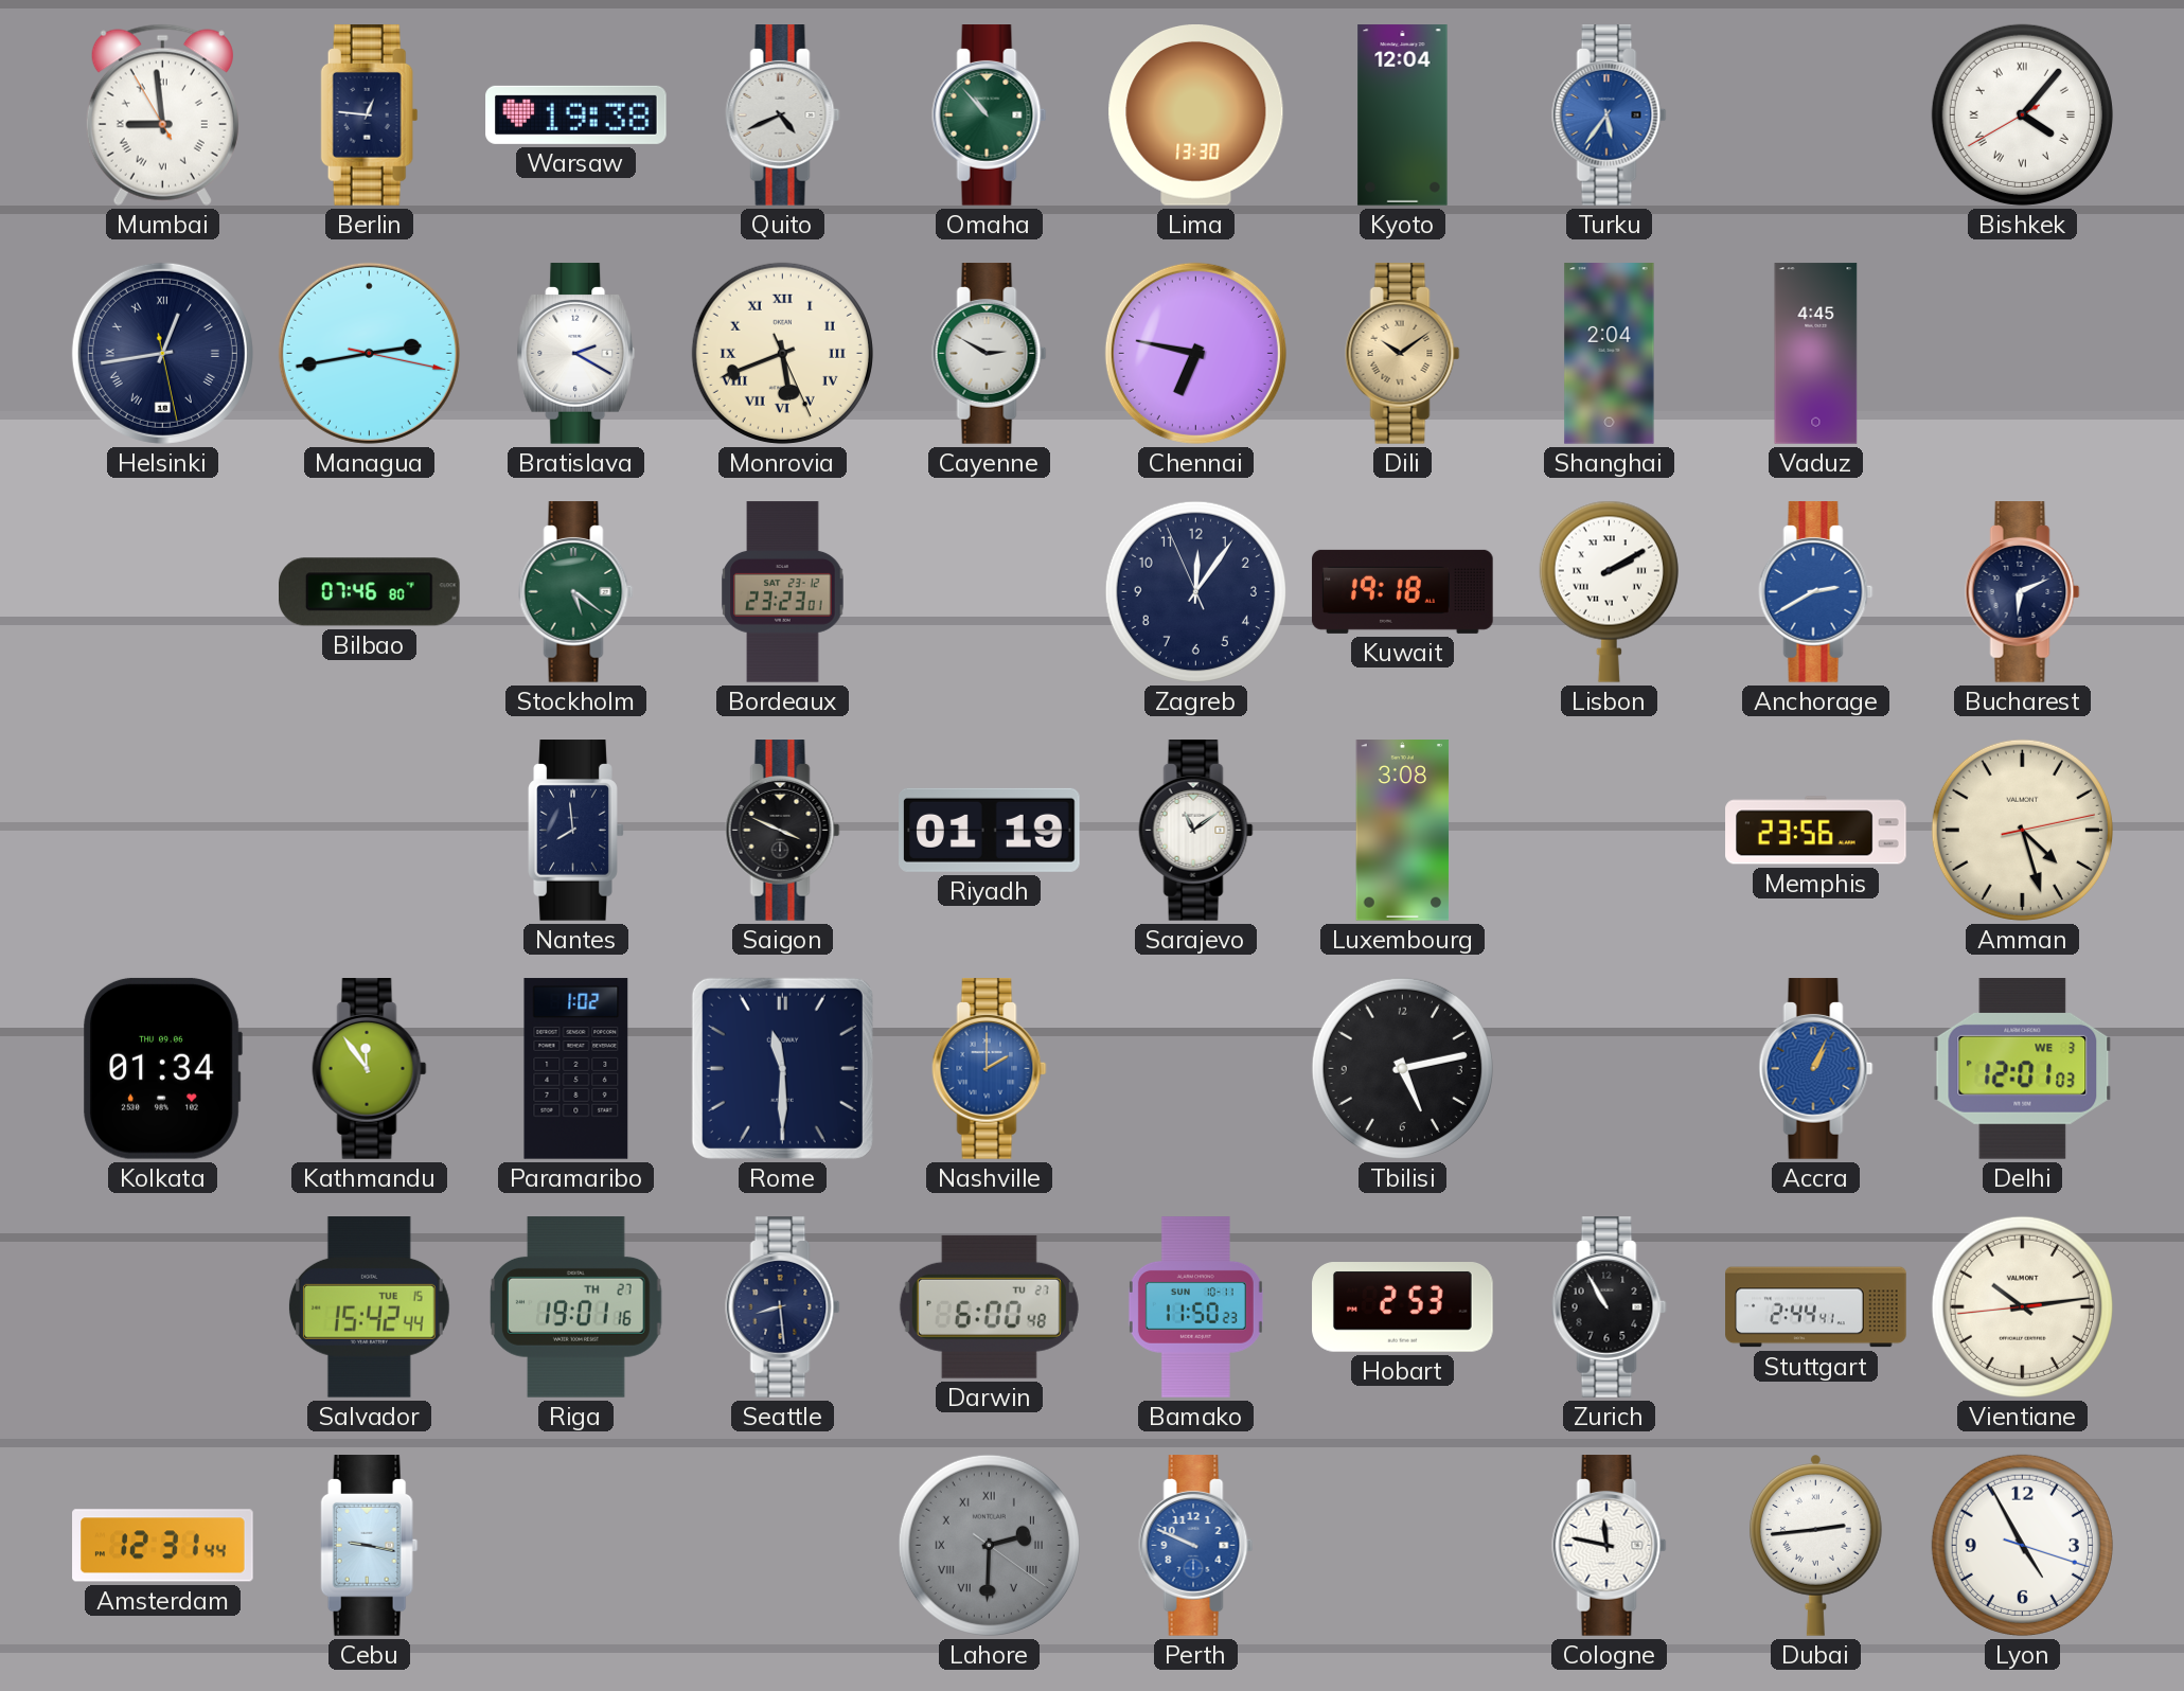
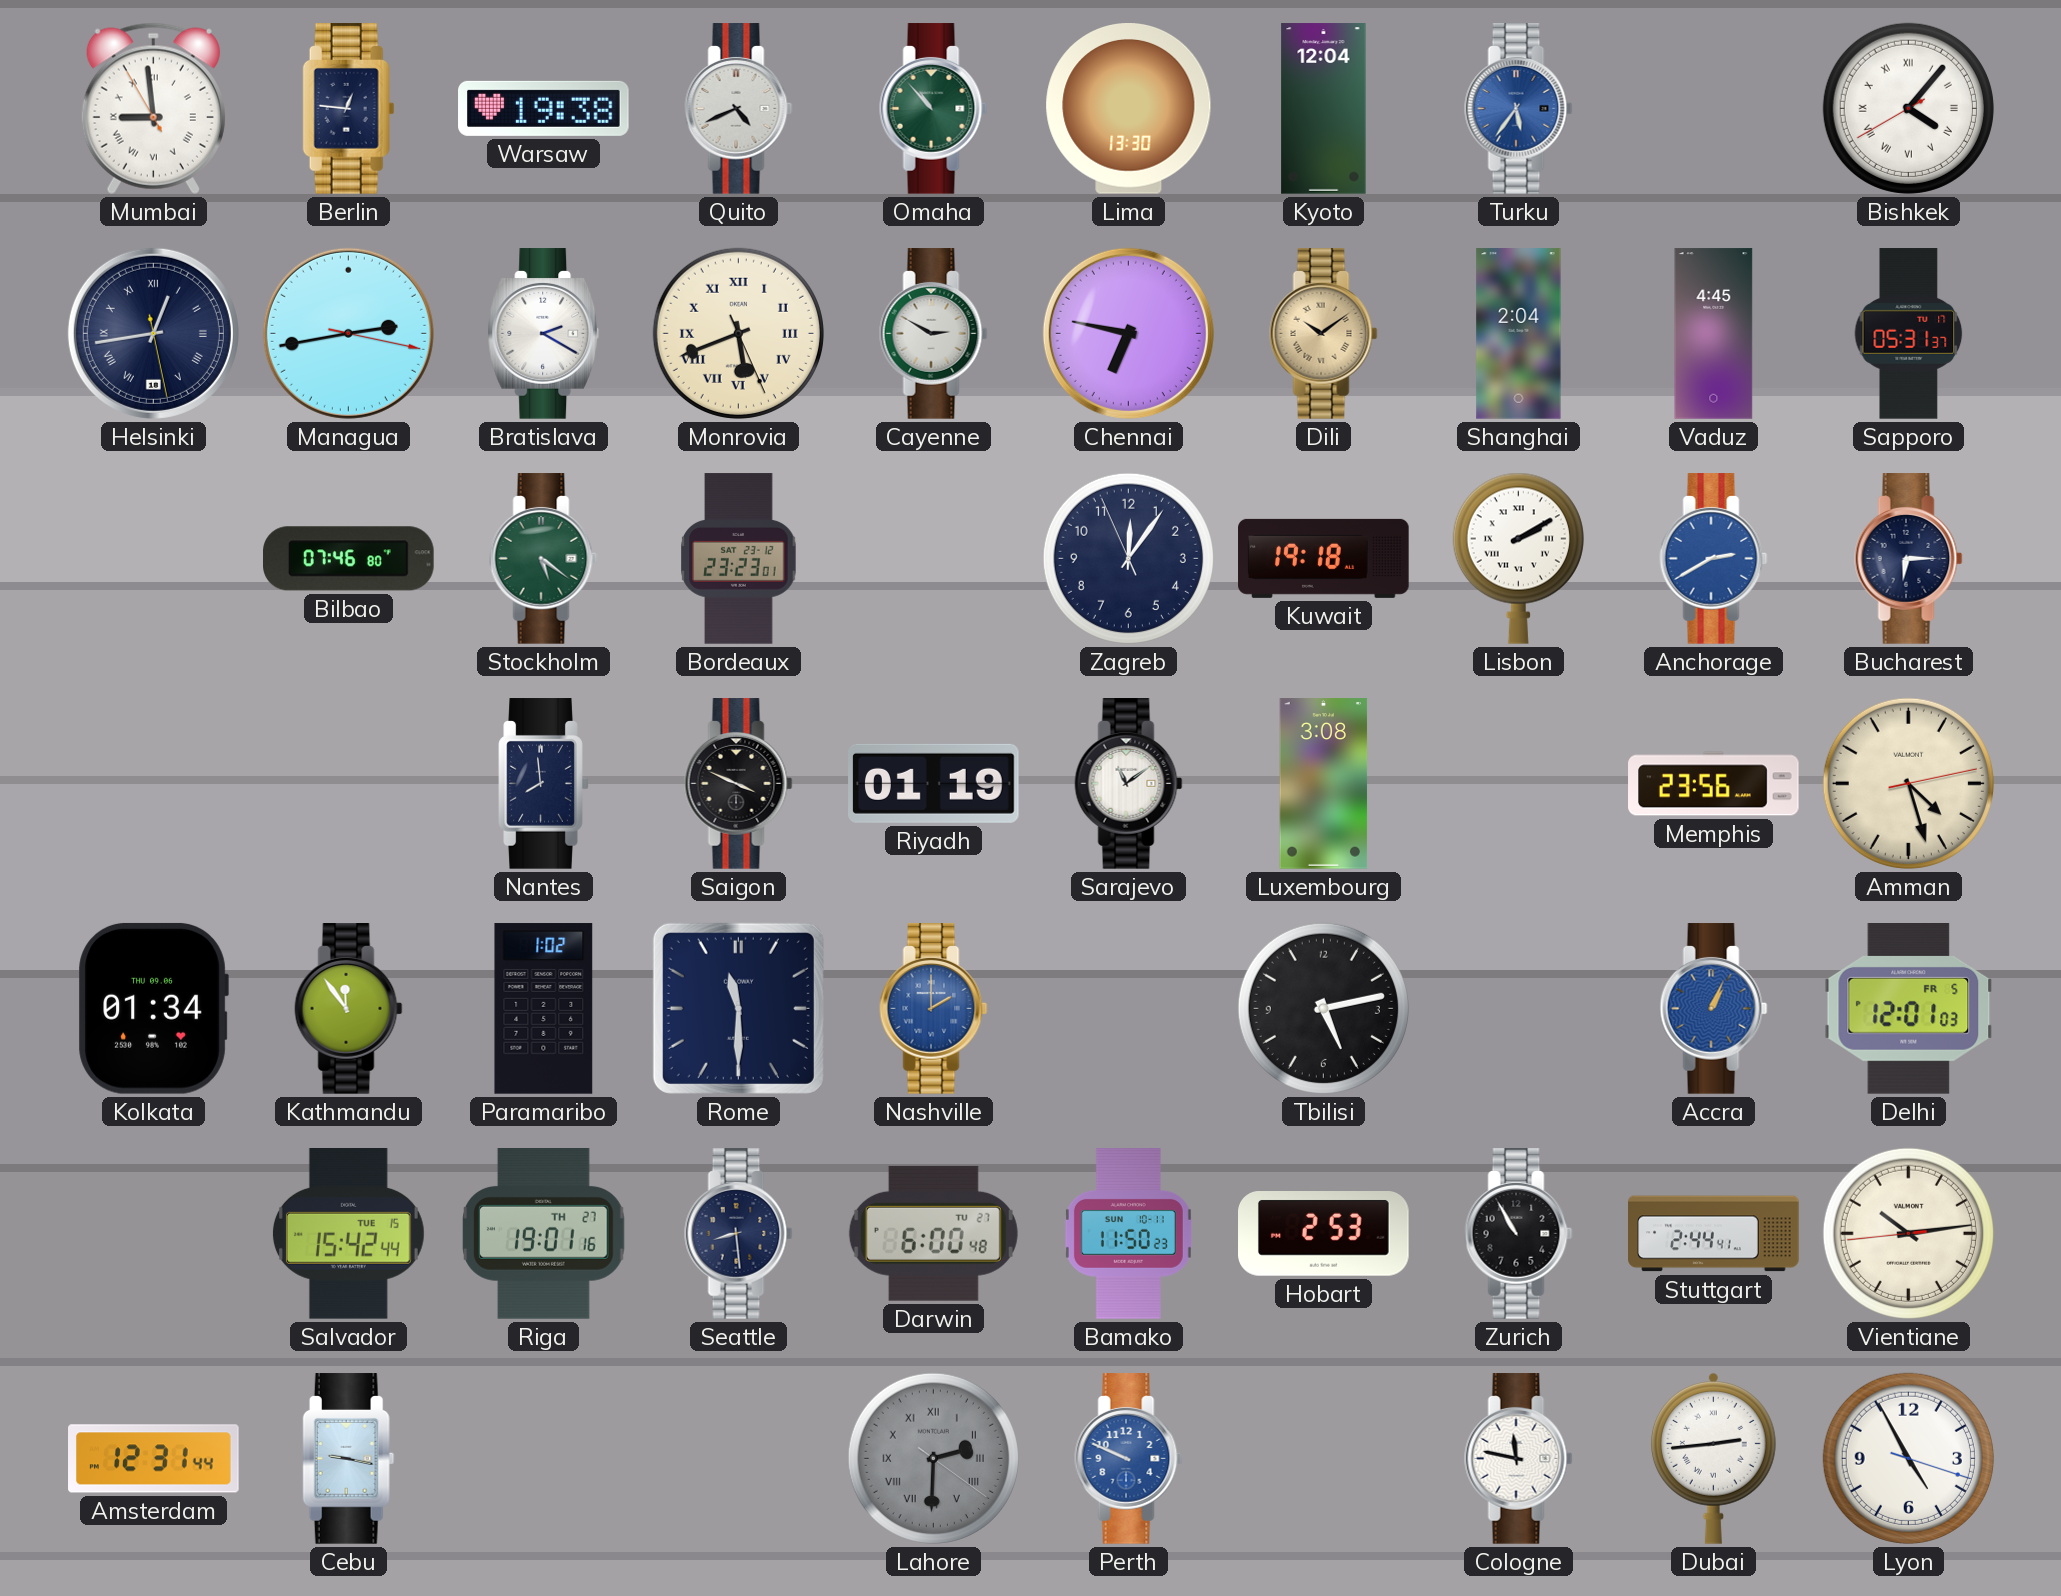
Sapporo: none -> 05:31
Bucharest: 6:11 -> 6:15
Delhi date: WE 3 -> FR 5
